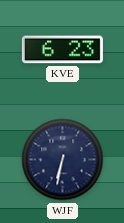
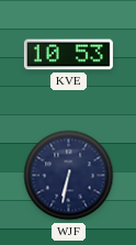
KVE: 6:23 -> 10:53
